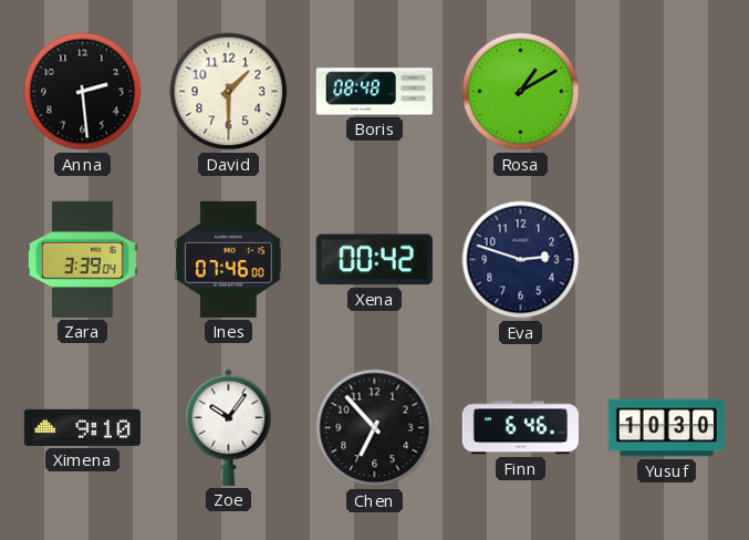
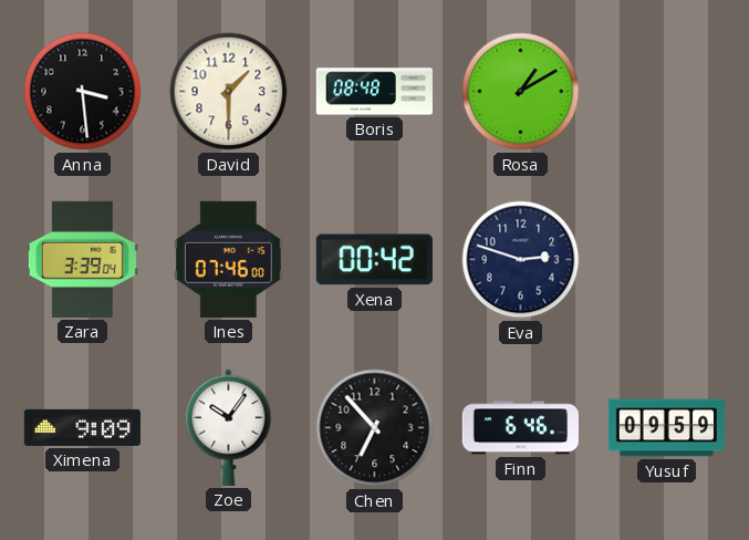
Anna: 2:29 -> 3:29
Ximena: 9:10 -> 9:09
Yusuf: 10:30 -> 09:59
